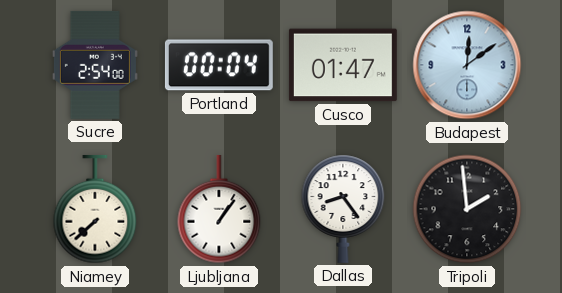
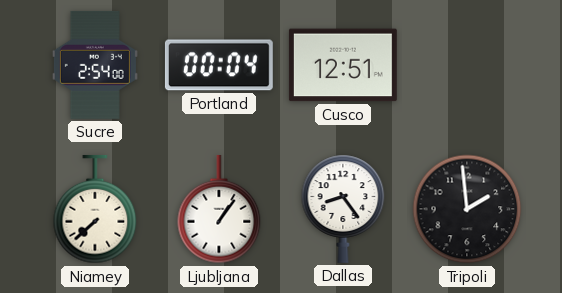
Cusco: 01:47 -> 12:51
Budapest: 12:09 -> none
